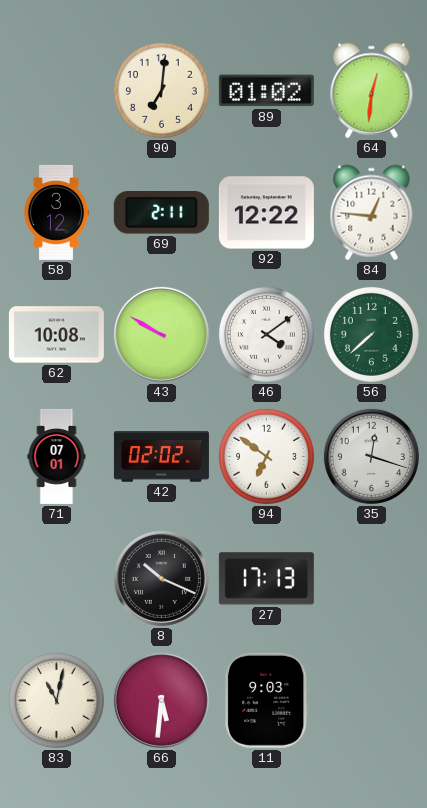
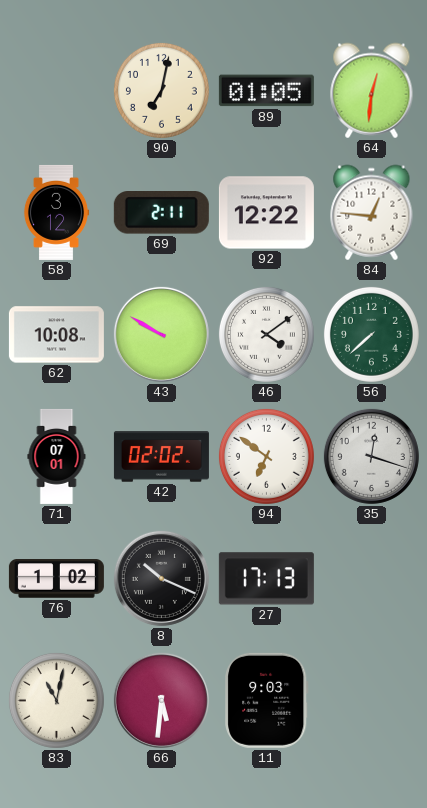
90: 7:01 -> 7:02
89: 01:02 -> 01:05
76: none -> 1:02
